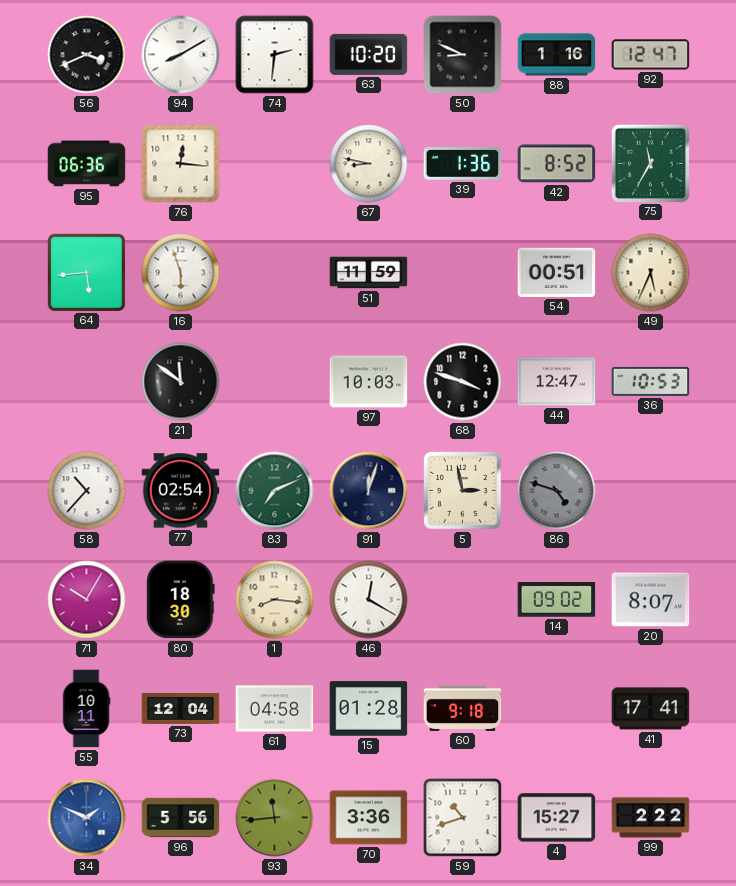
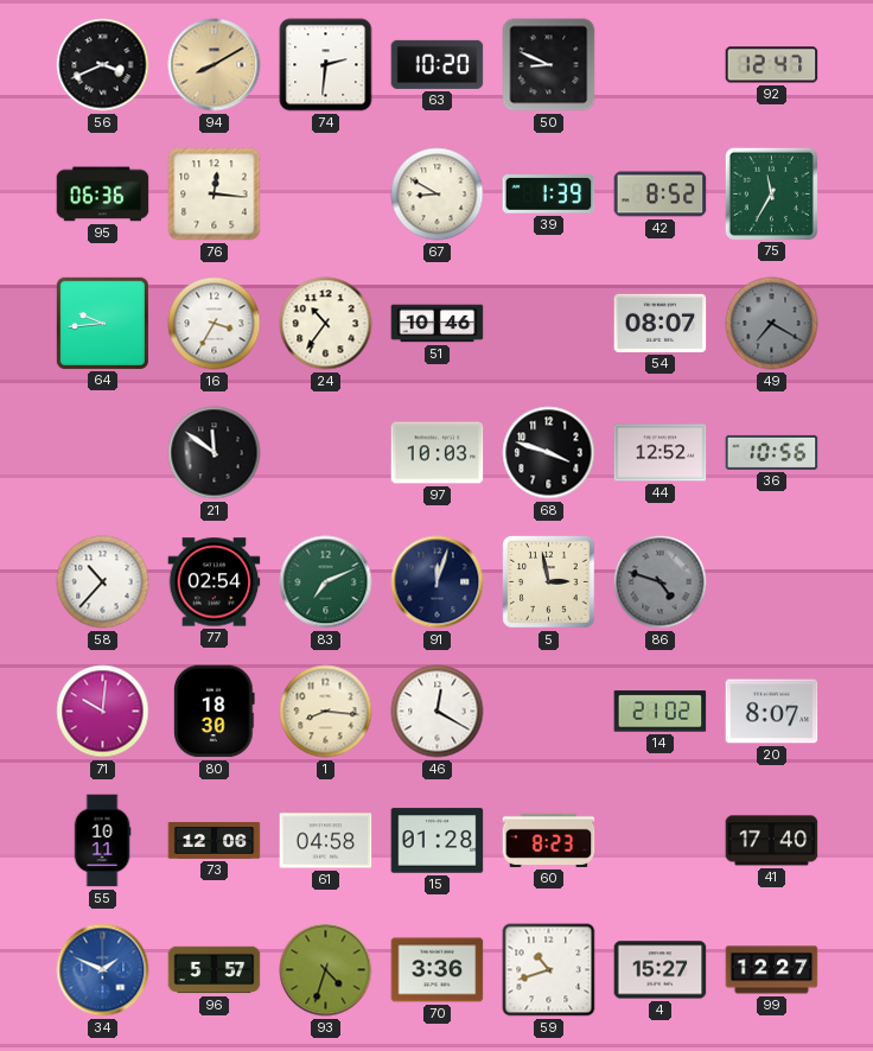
94 dial: white -> champagne
88: 1:16 -> none
67: 8:47 -> 8:50
39: 1:36 -> 1:39
64: 5:44 -> 9:44
16: 5:57 -> 3:35
24: none -> 10:36
51: 11:59 -> 10:46
54: 00:51 -> 08:07
49: 5:34 -> 7:20
49 dial: cream -> grey
44: 12:47 -> 12:52
36: 10:53 -> 10:56
71: 10:05 -> 10:01
14: 09:02 -> 21:02
73: 12:04 -> 12:06
60: 9:18 -> 8:23
41: 17:41 -> 17:40
96: 5:56 -> 5:57
93: 11:44 -> 4:33
99: 2:22 -> 12:27
